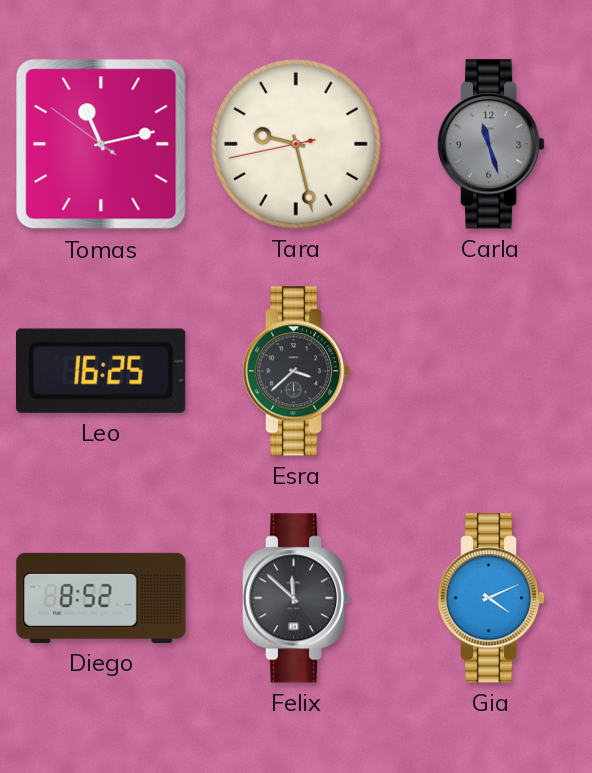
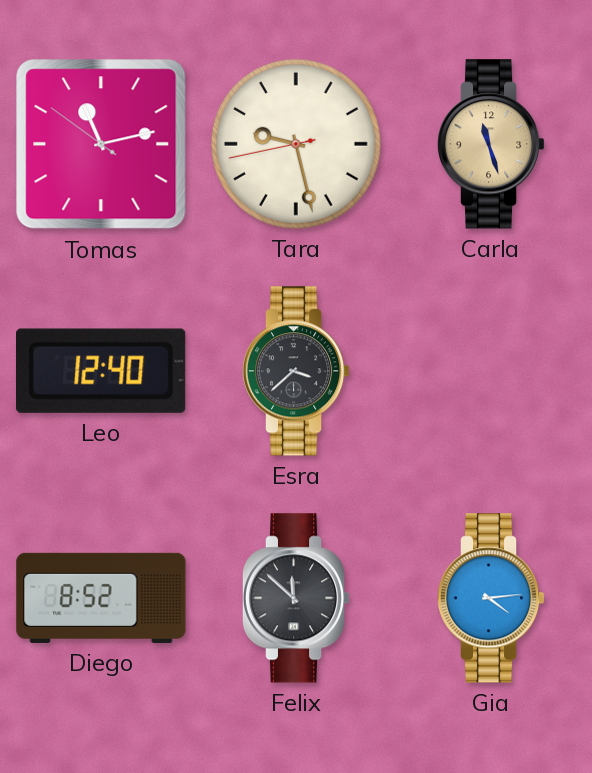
Carla dial: grey -> champagne
Leo: 16:25 -> 12:40
Gia: 4:11 -> 4:14
